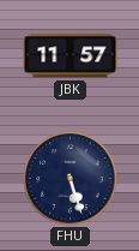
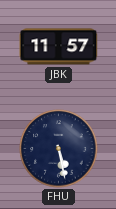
FHU: 5:27 -> 5:28
